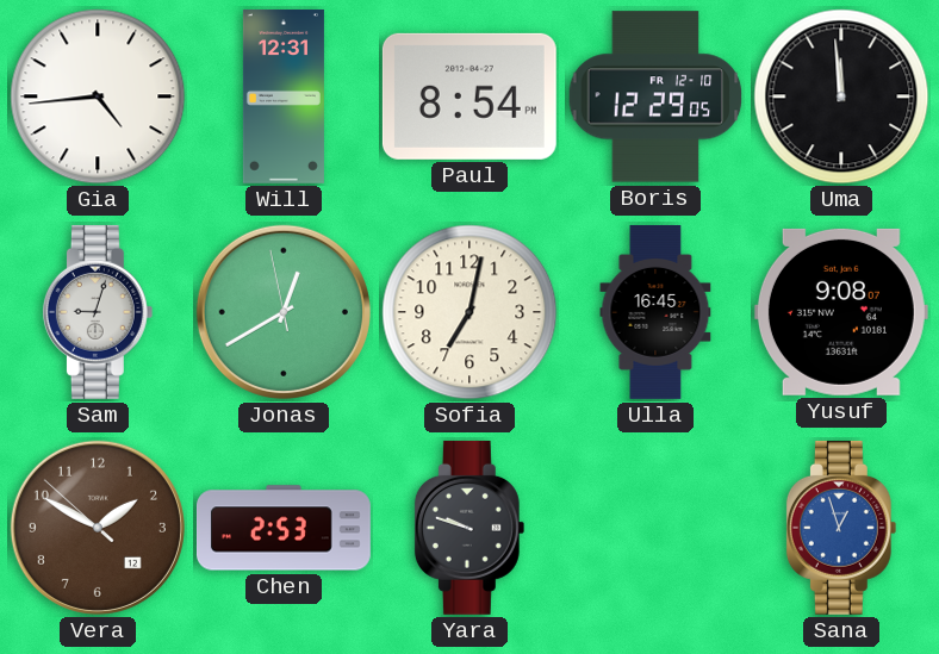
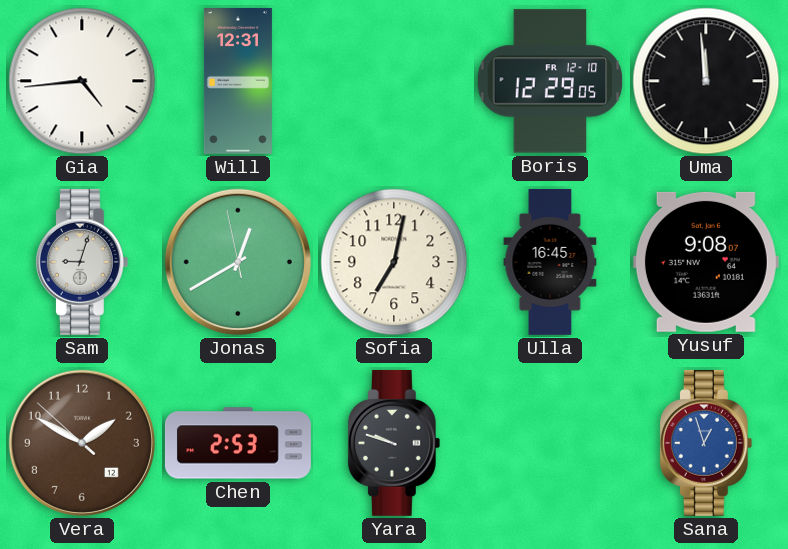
Paul: 8:54 -> none
